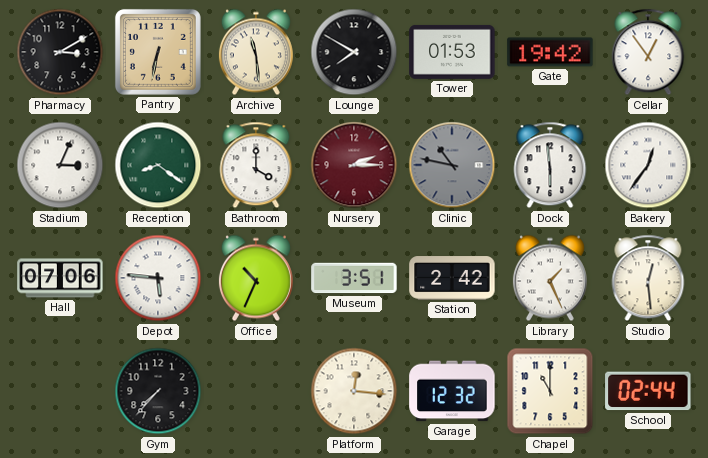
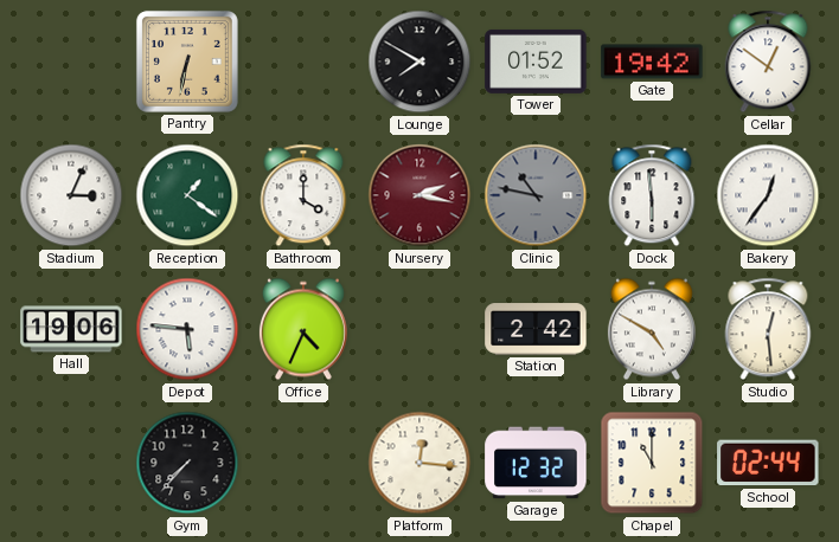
Pharmacy: 3:10 -> none
Archive: 11:29 -> none
Tower: 01:53 -> 01:52
Cellar: 12:54 -> 12:51
Reception: 8:21 -> 1:21
Nursery: 2:15 -> 2:17
Hall: 07:06 -> 19:06
Office: 10:34 -> 4:34
Museum: 3:51 -> none
Library: 1:26 -> 4:50
